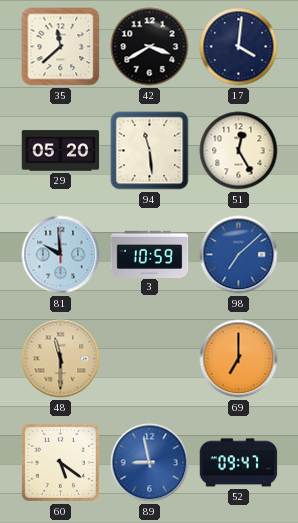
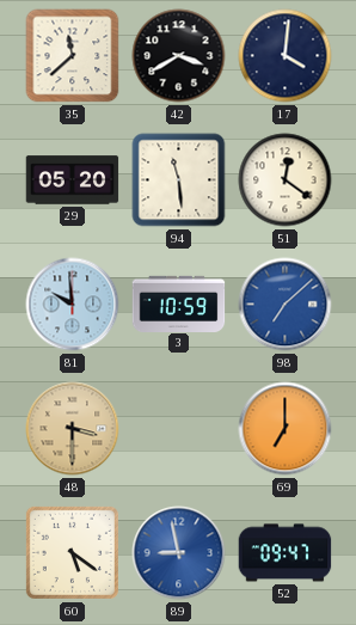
51: 12:25 -> 12:21
48: 11:30 -> 3:30
